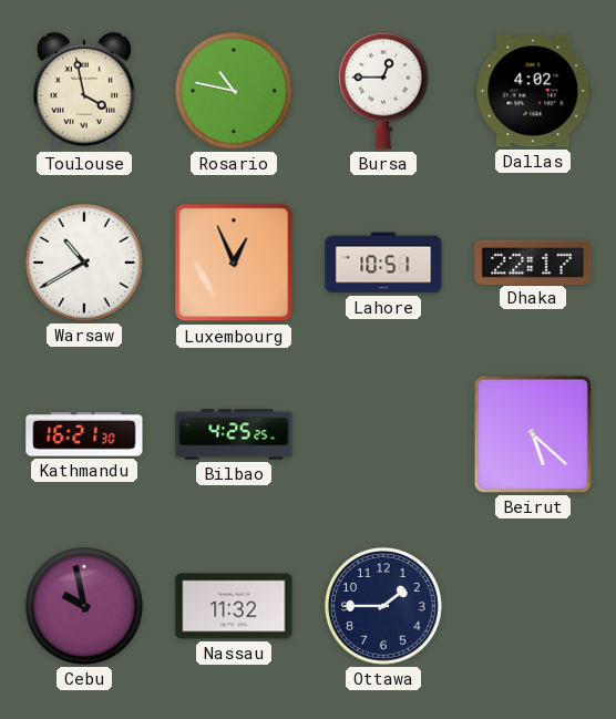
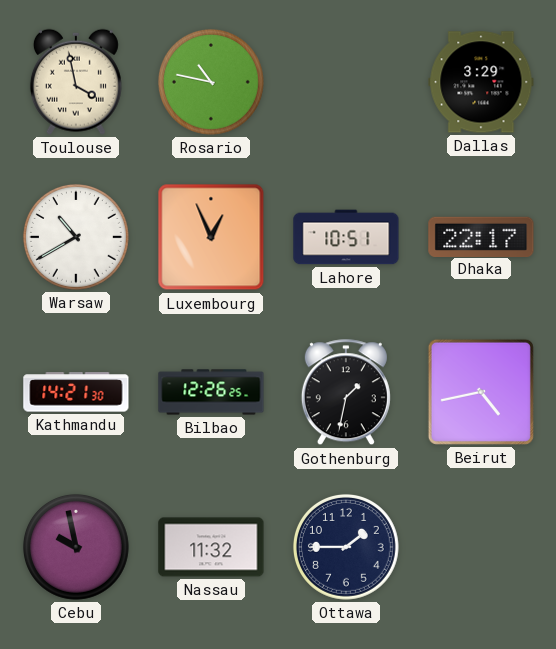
Bursa: 12:45 -> none
Dallas: 4:02 -> 3:29
Kathmandu: 16:21 -> 14:21
Bilbao: 4:25 -> 12:26
Gothenburg: none -> 1:32
Beirut: 5:22 -> 4:43
